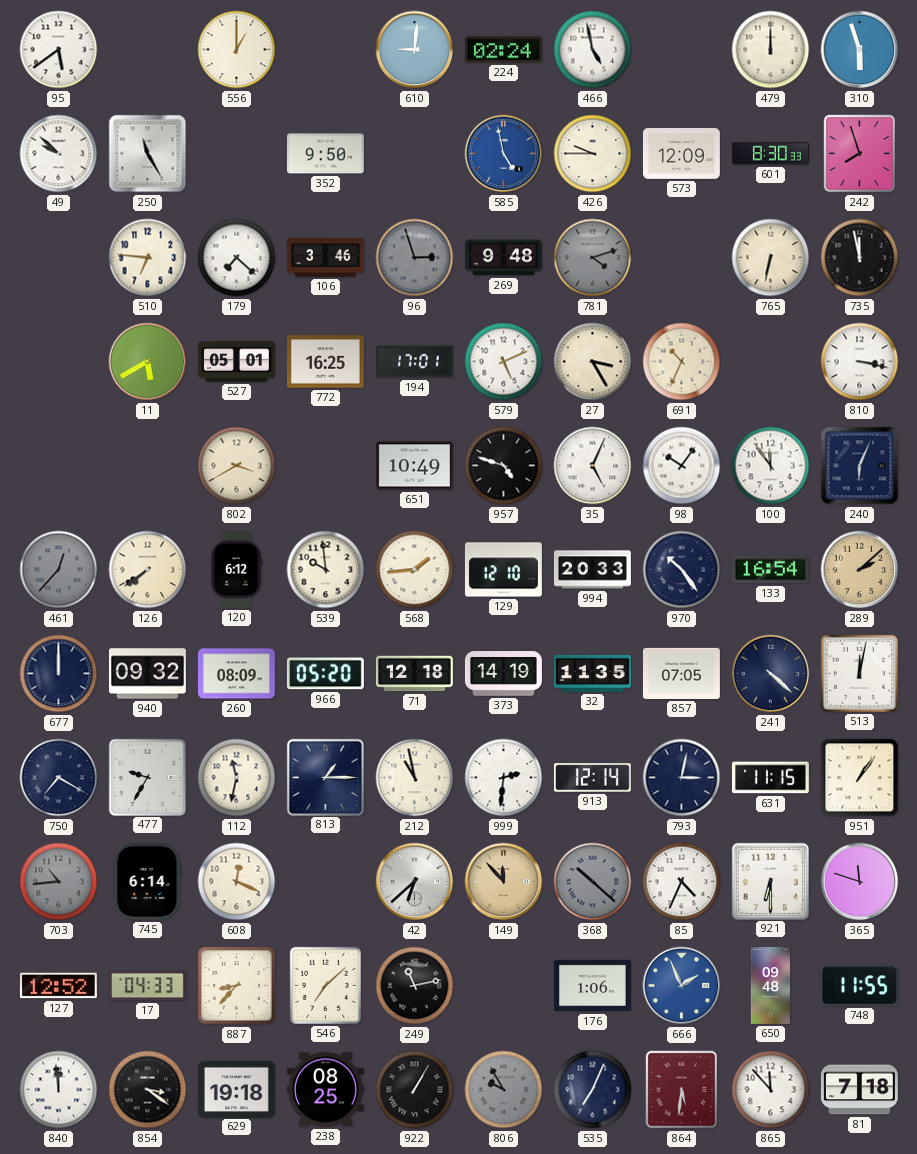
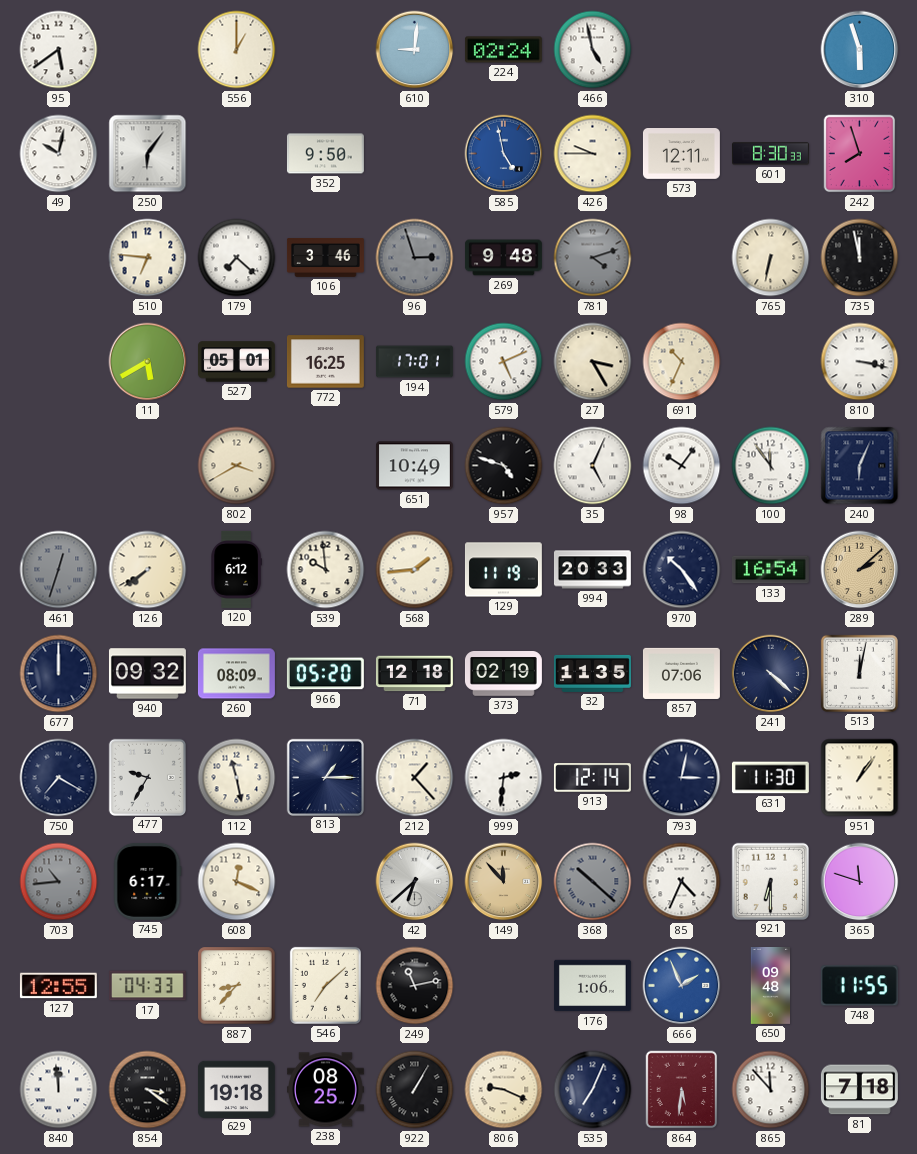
479: 12:00 -> none
49: 9:52 -> 10:02
250: 11:25 -> 6:06
573: 12:09 -> 12:11
461: 12:37 -> 12:33
129: 12:10 -> 11:19
373: 14:19 -> 02:19
857: 07:05 -> 07:06
112: 11:32 -> 11:28
212: 10:58 -> 1:23
631: 11:15 -> 11:30
745: 6:14 -> 6:17
127: 12:52 -> 12:55
806: 9:55 -> 9:19
806 dial: grey -> cream
